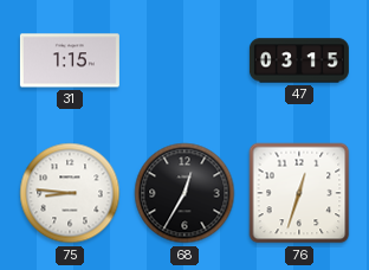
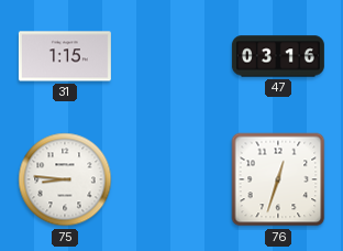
47: 03:15 -> 03:16
68: 12:35 -> none
